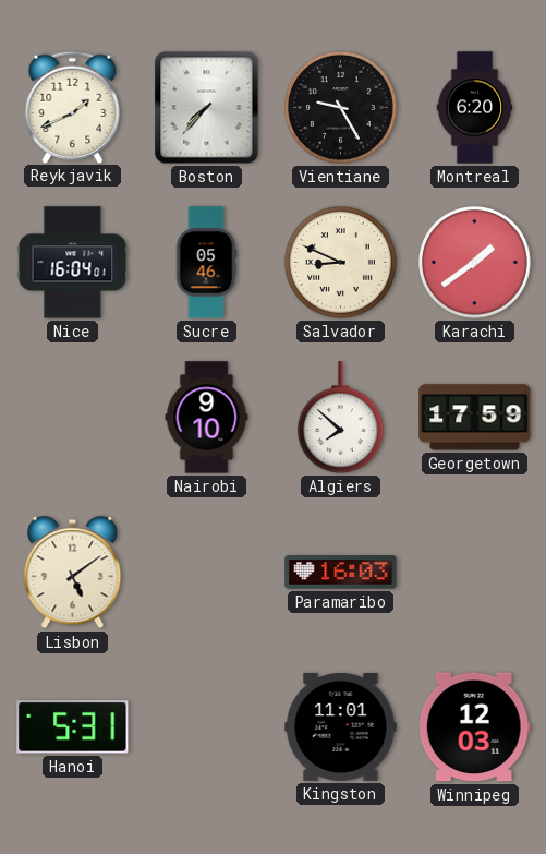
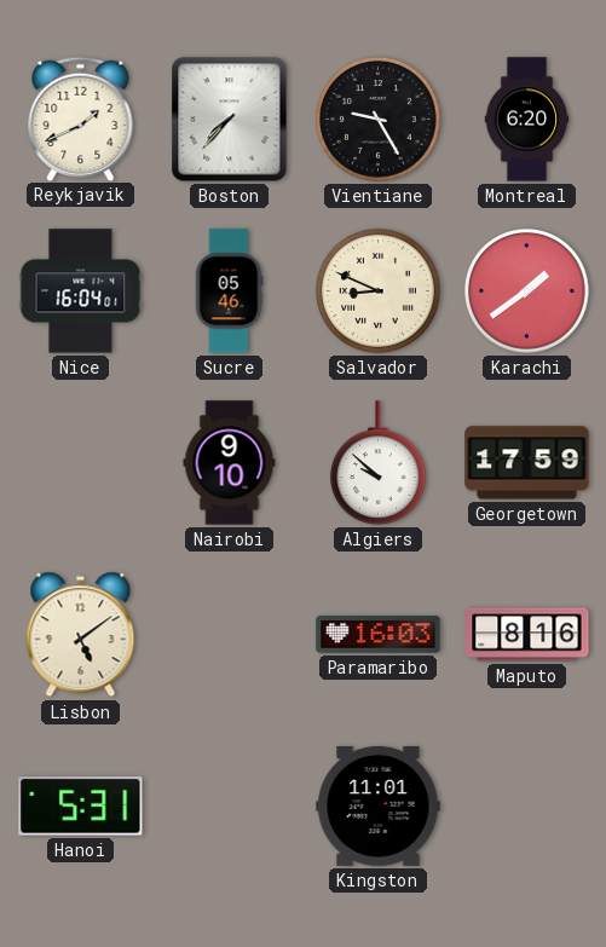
Algiers: 7:52 -> 9:52
Maputo: none -> 8:16
Winnipeg: 12:03 -> none
